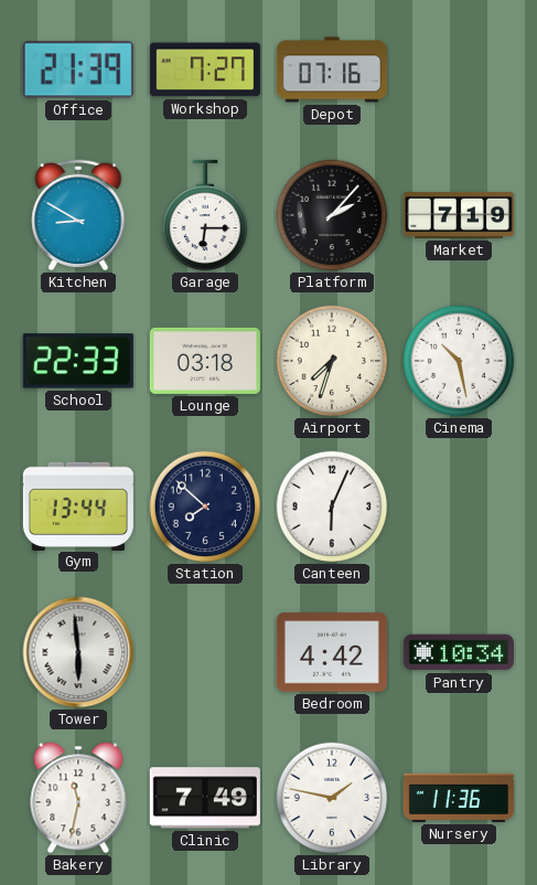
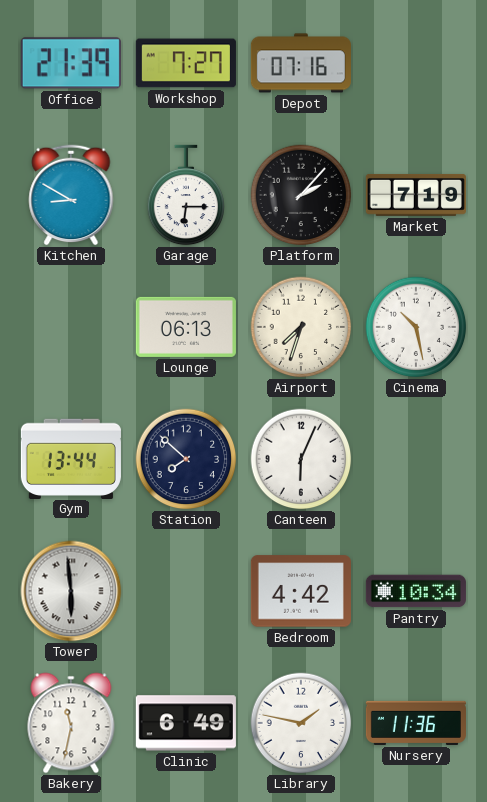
School: 22:33 -> none
Lounge: 03:18 -> 06:13
Clinic: 7:49 -> 6:49
